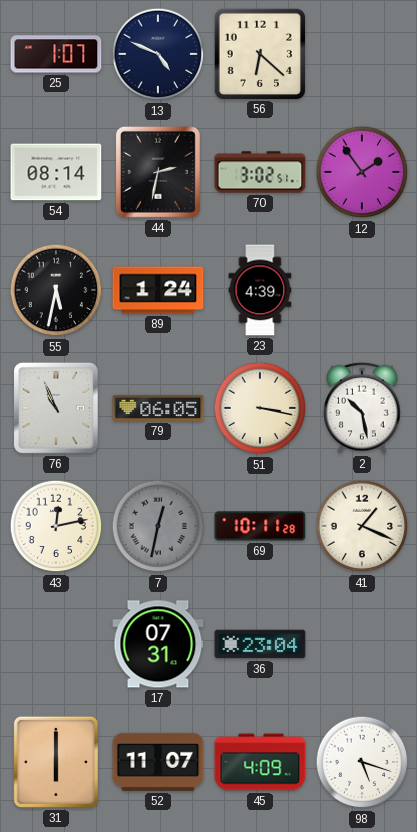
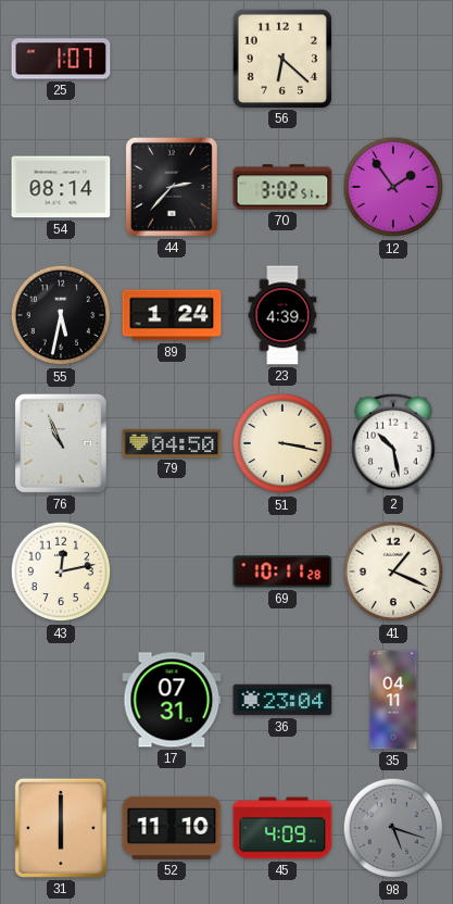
13: 4:49 -> none
44: 2:32 -> 2:37
79: 06:05 -> 04:50
7: 12:32 -> none
35: none -> 04:11
52: 11:07 -> 11:10
98 dial: white -> grey
